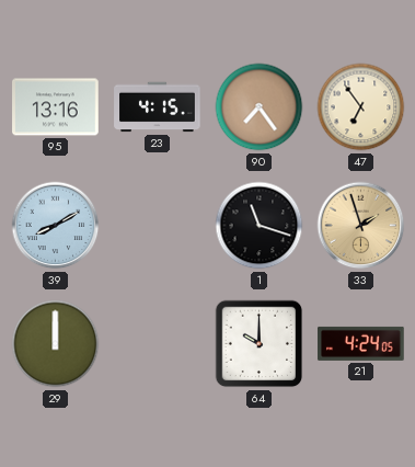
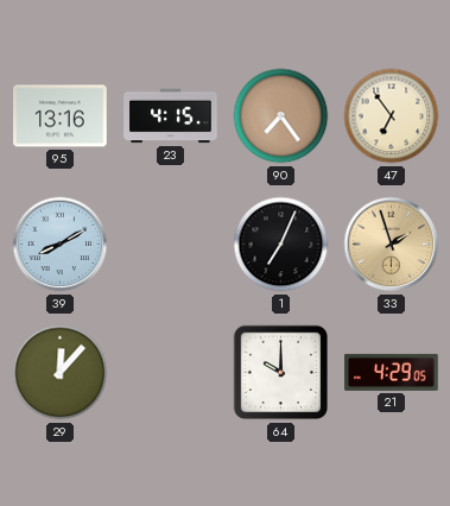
1: 11:18 -> 7:04
29: 12:00 -> 12:07
21: 4:24 -> 4:29
